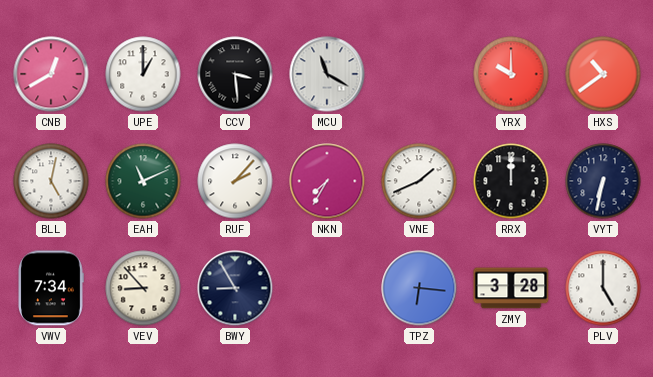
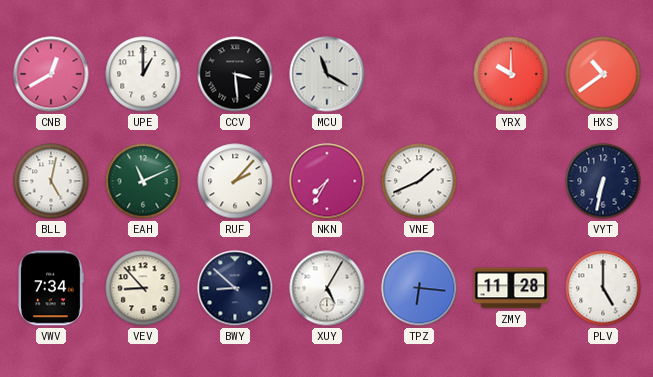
RRX: 12:00 -> none
BWY: 8:55 -> 8:52
XUY: none -> 5:05
ZMY: 3:28 -> 11:28
